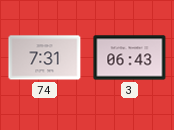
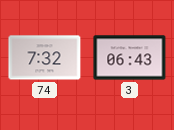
74: 7:31 -> 7:32
